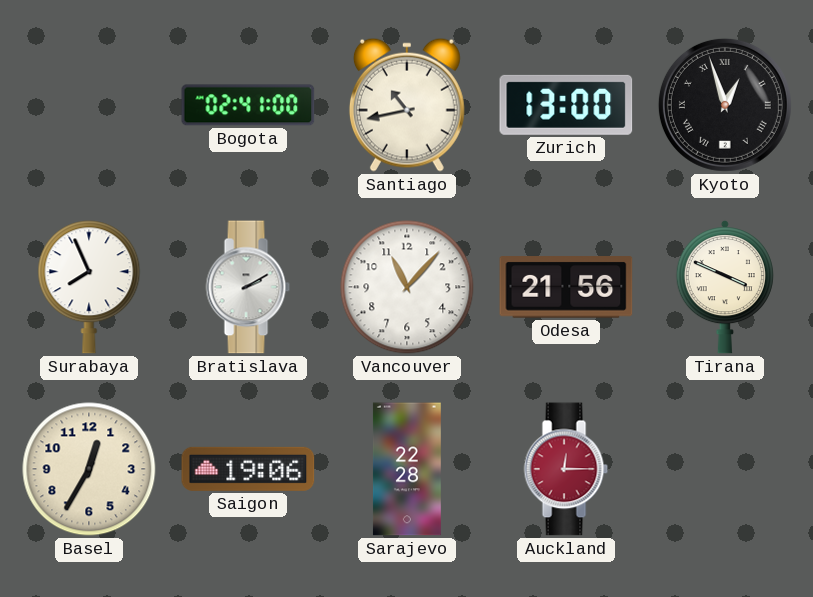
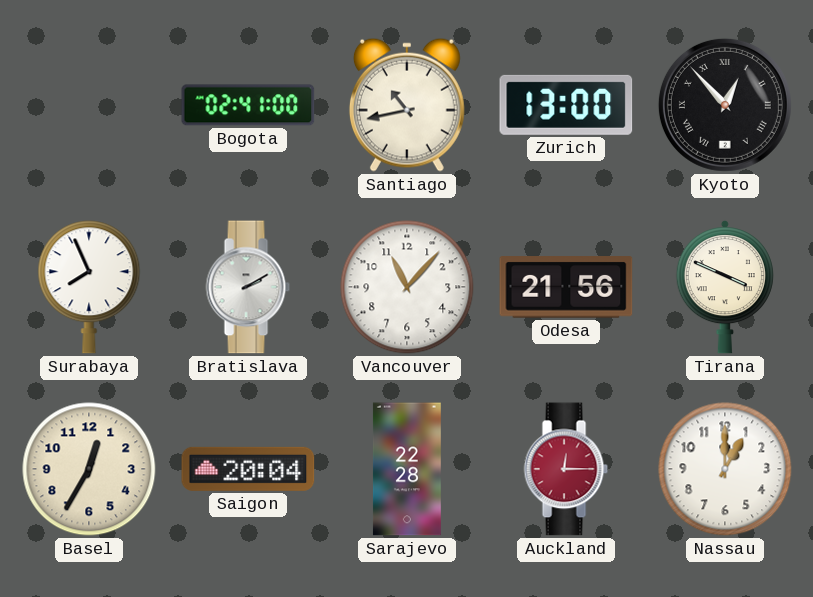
Kyoto: 12:57 -> 12:53
Saigon: 19:06 -> 20:04
Nassau: none -> 1:00
